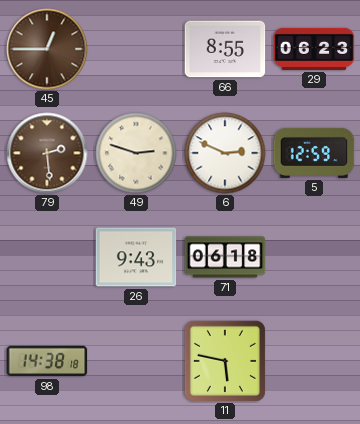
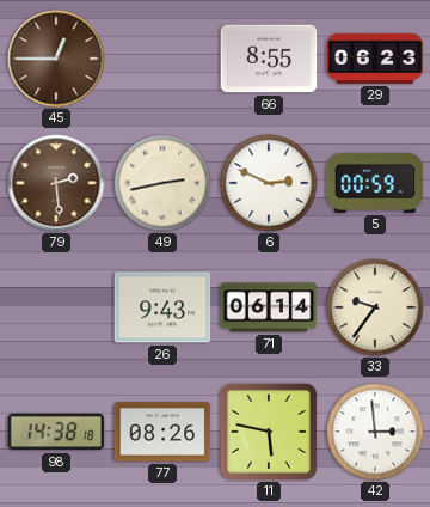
49: 2:48 -> 2:43
5: 12:59 -> 00:59
71: 06:18 -> 06:14
33: none -> 9:36
77: none -> 08:26
42: none -> 2:59
